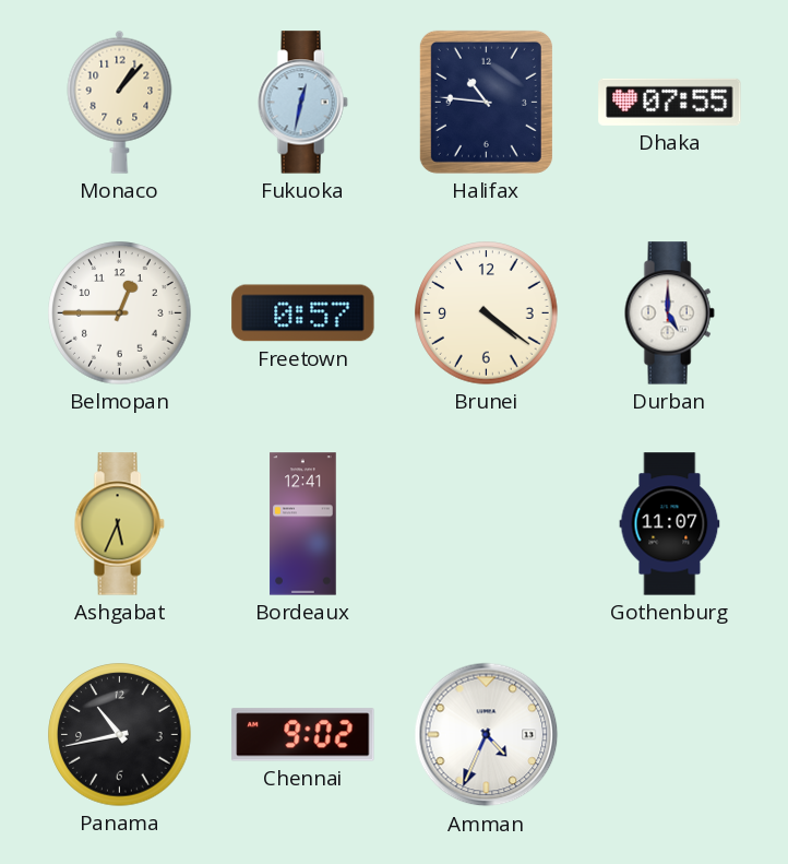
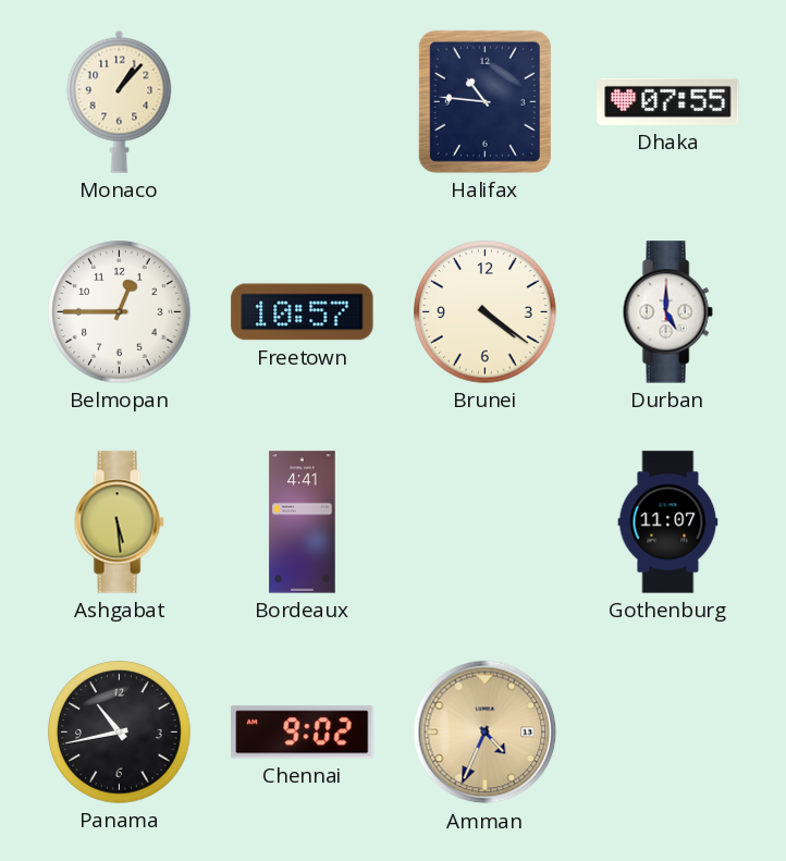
Fukuoka: 12:32 -> none
Freetown: 0:57 -> 10:57
Ashgabat: 5:34 -> 5:29
Bordeaux: 12:41 -> 4:41
Amman dial: white -> champagne
